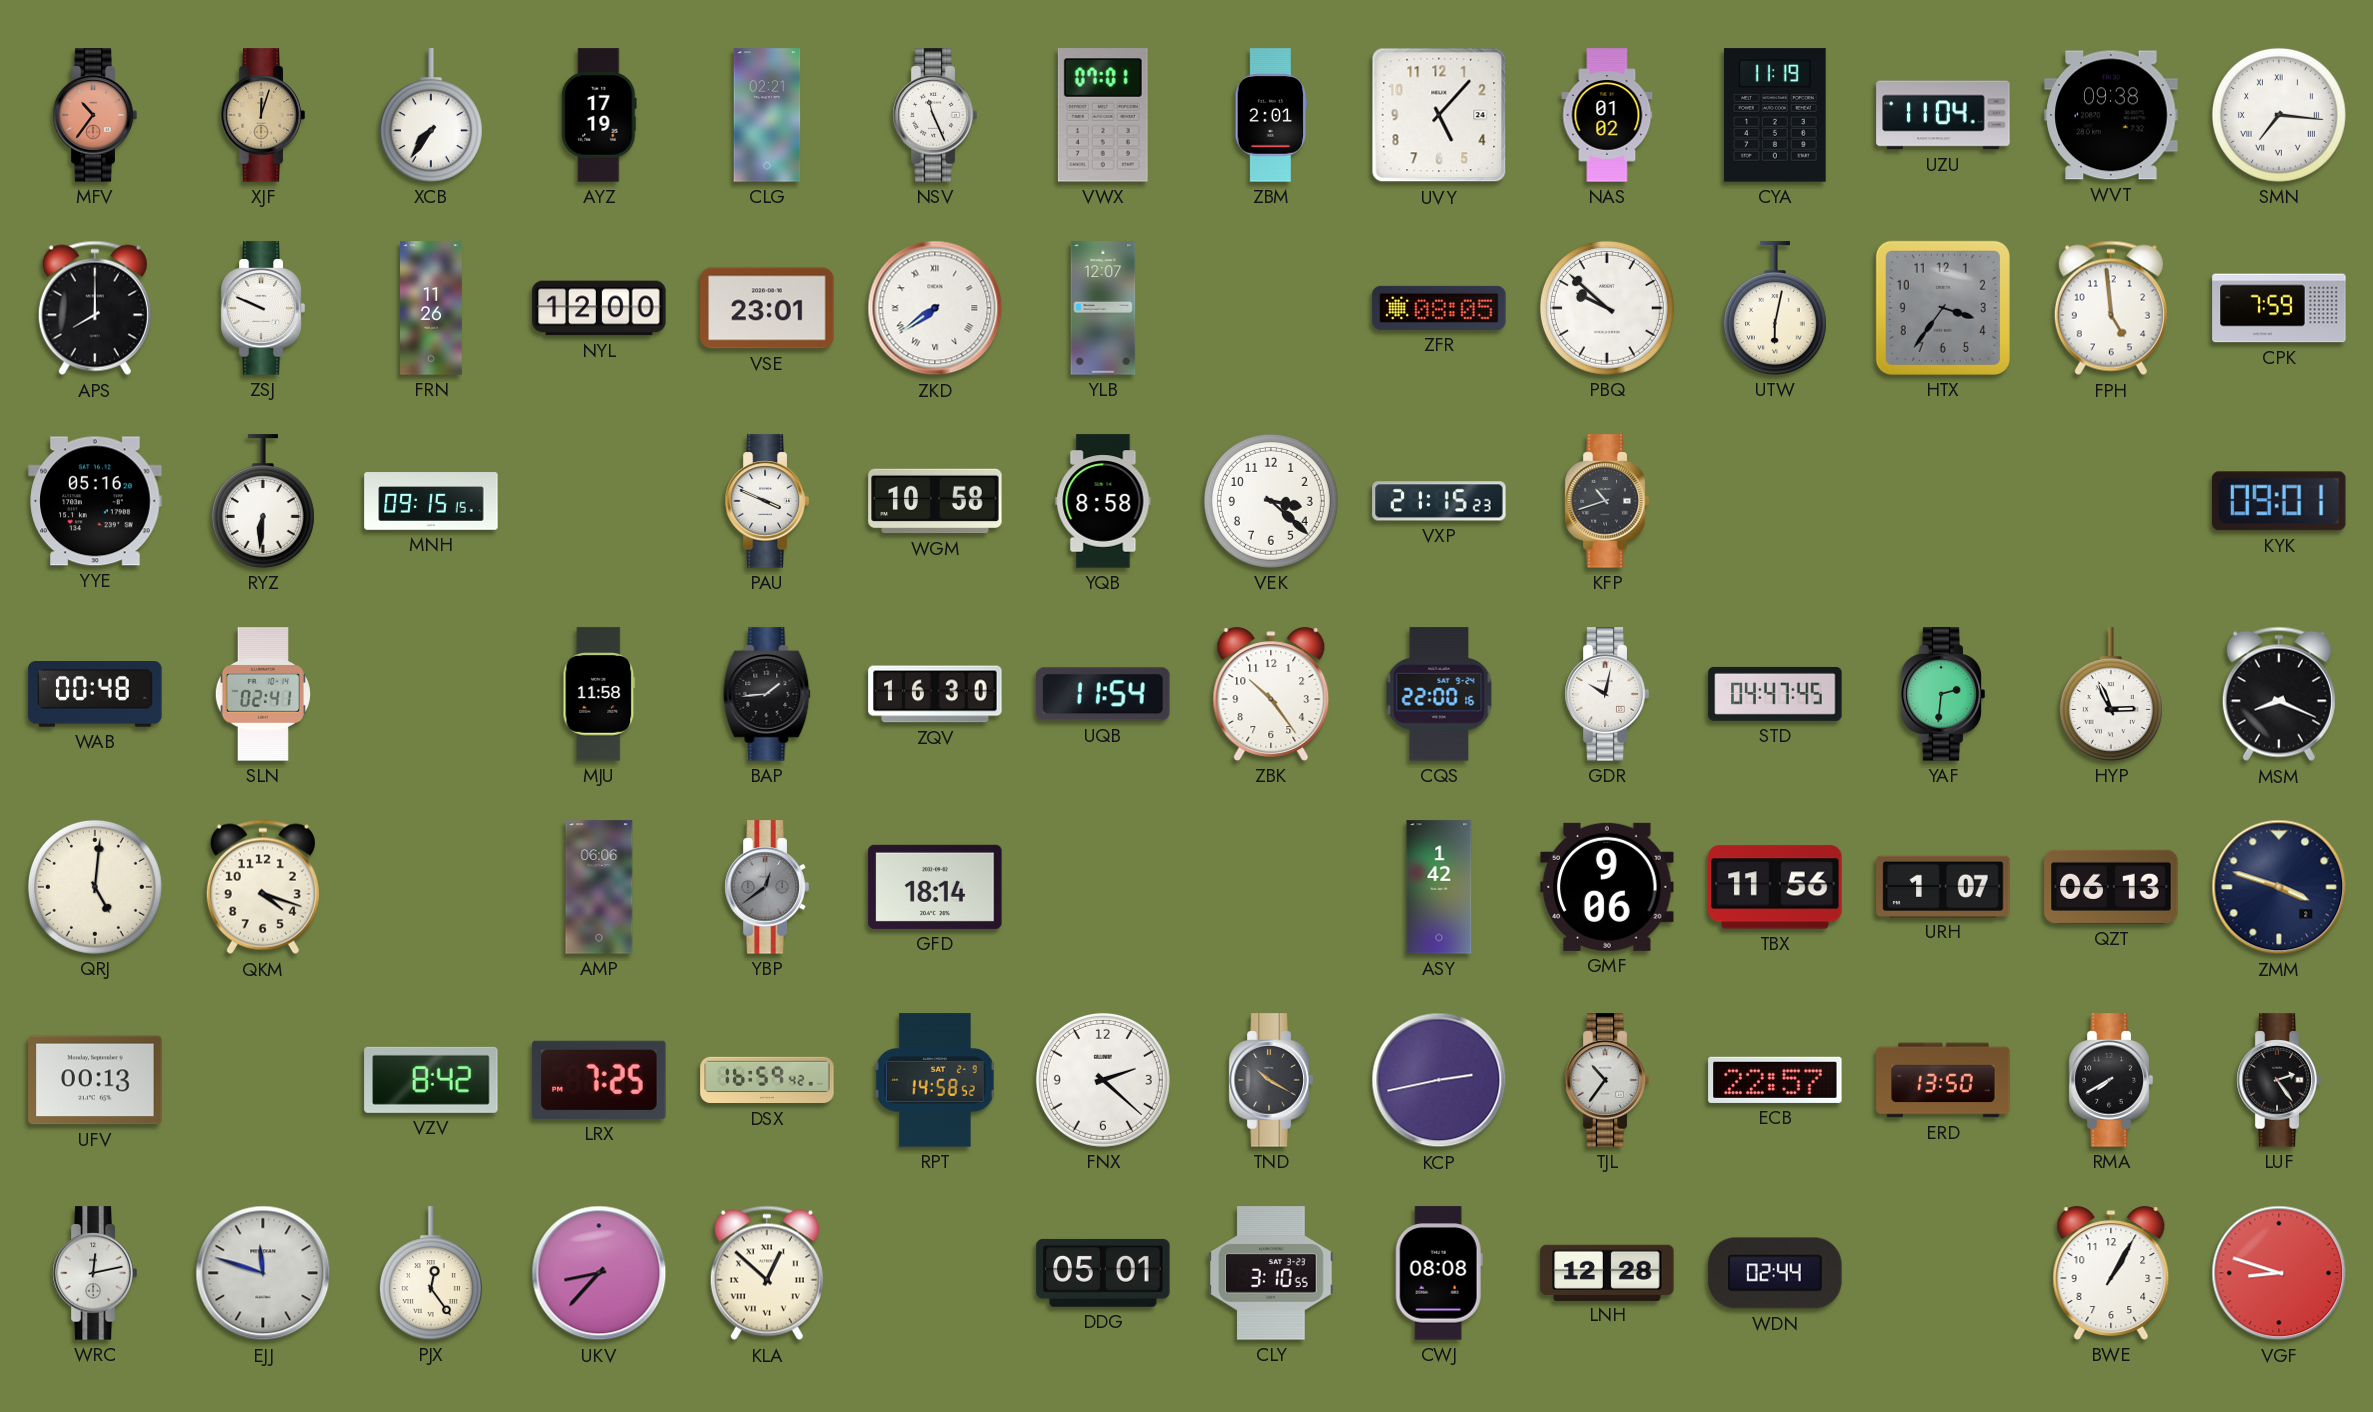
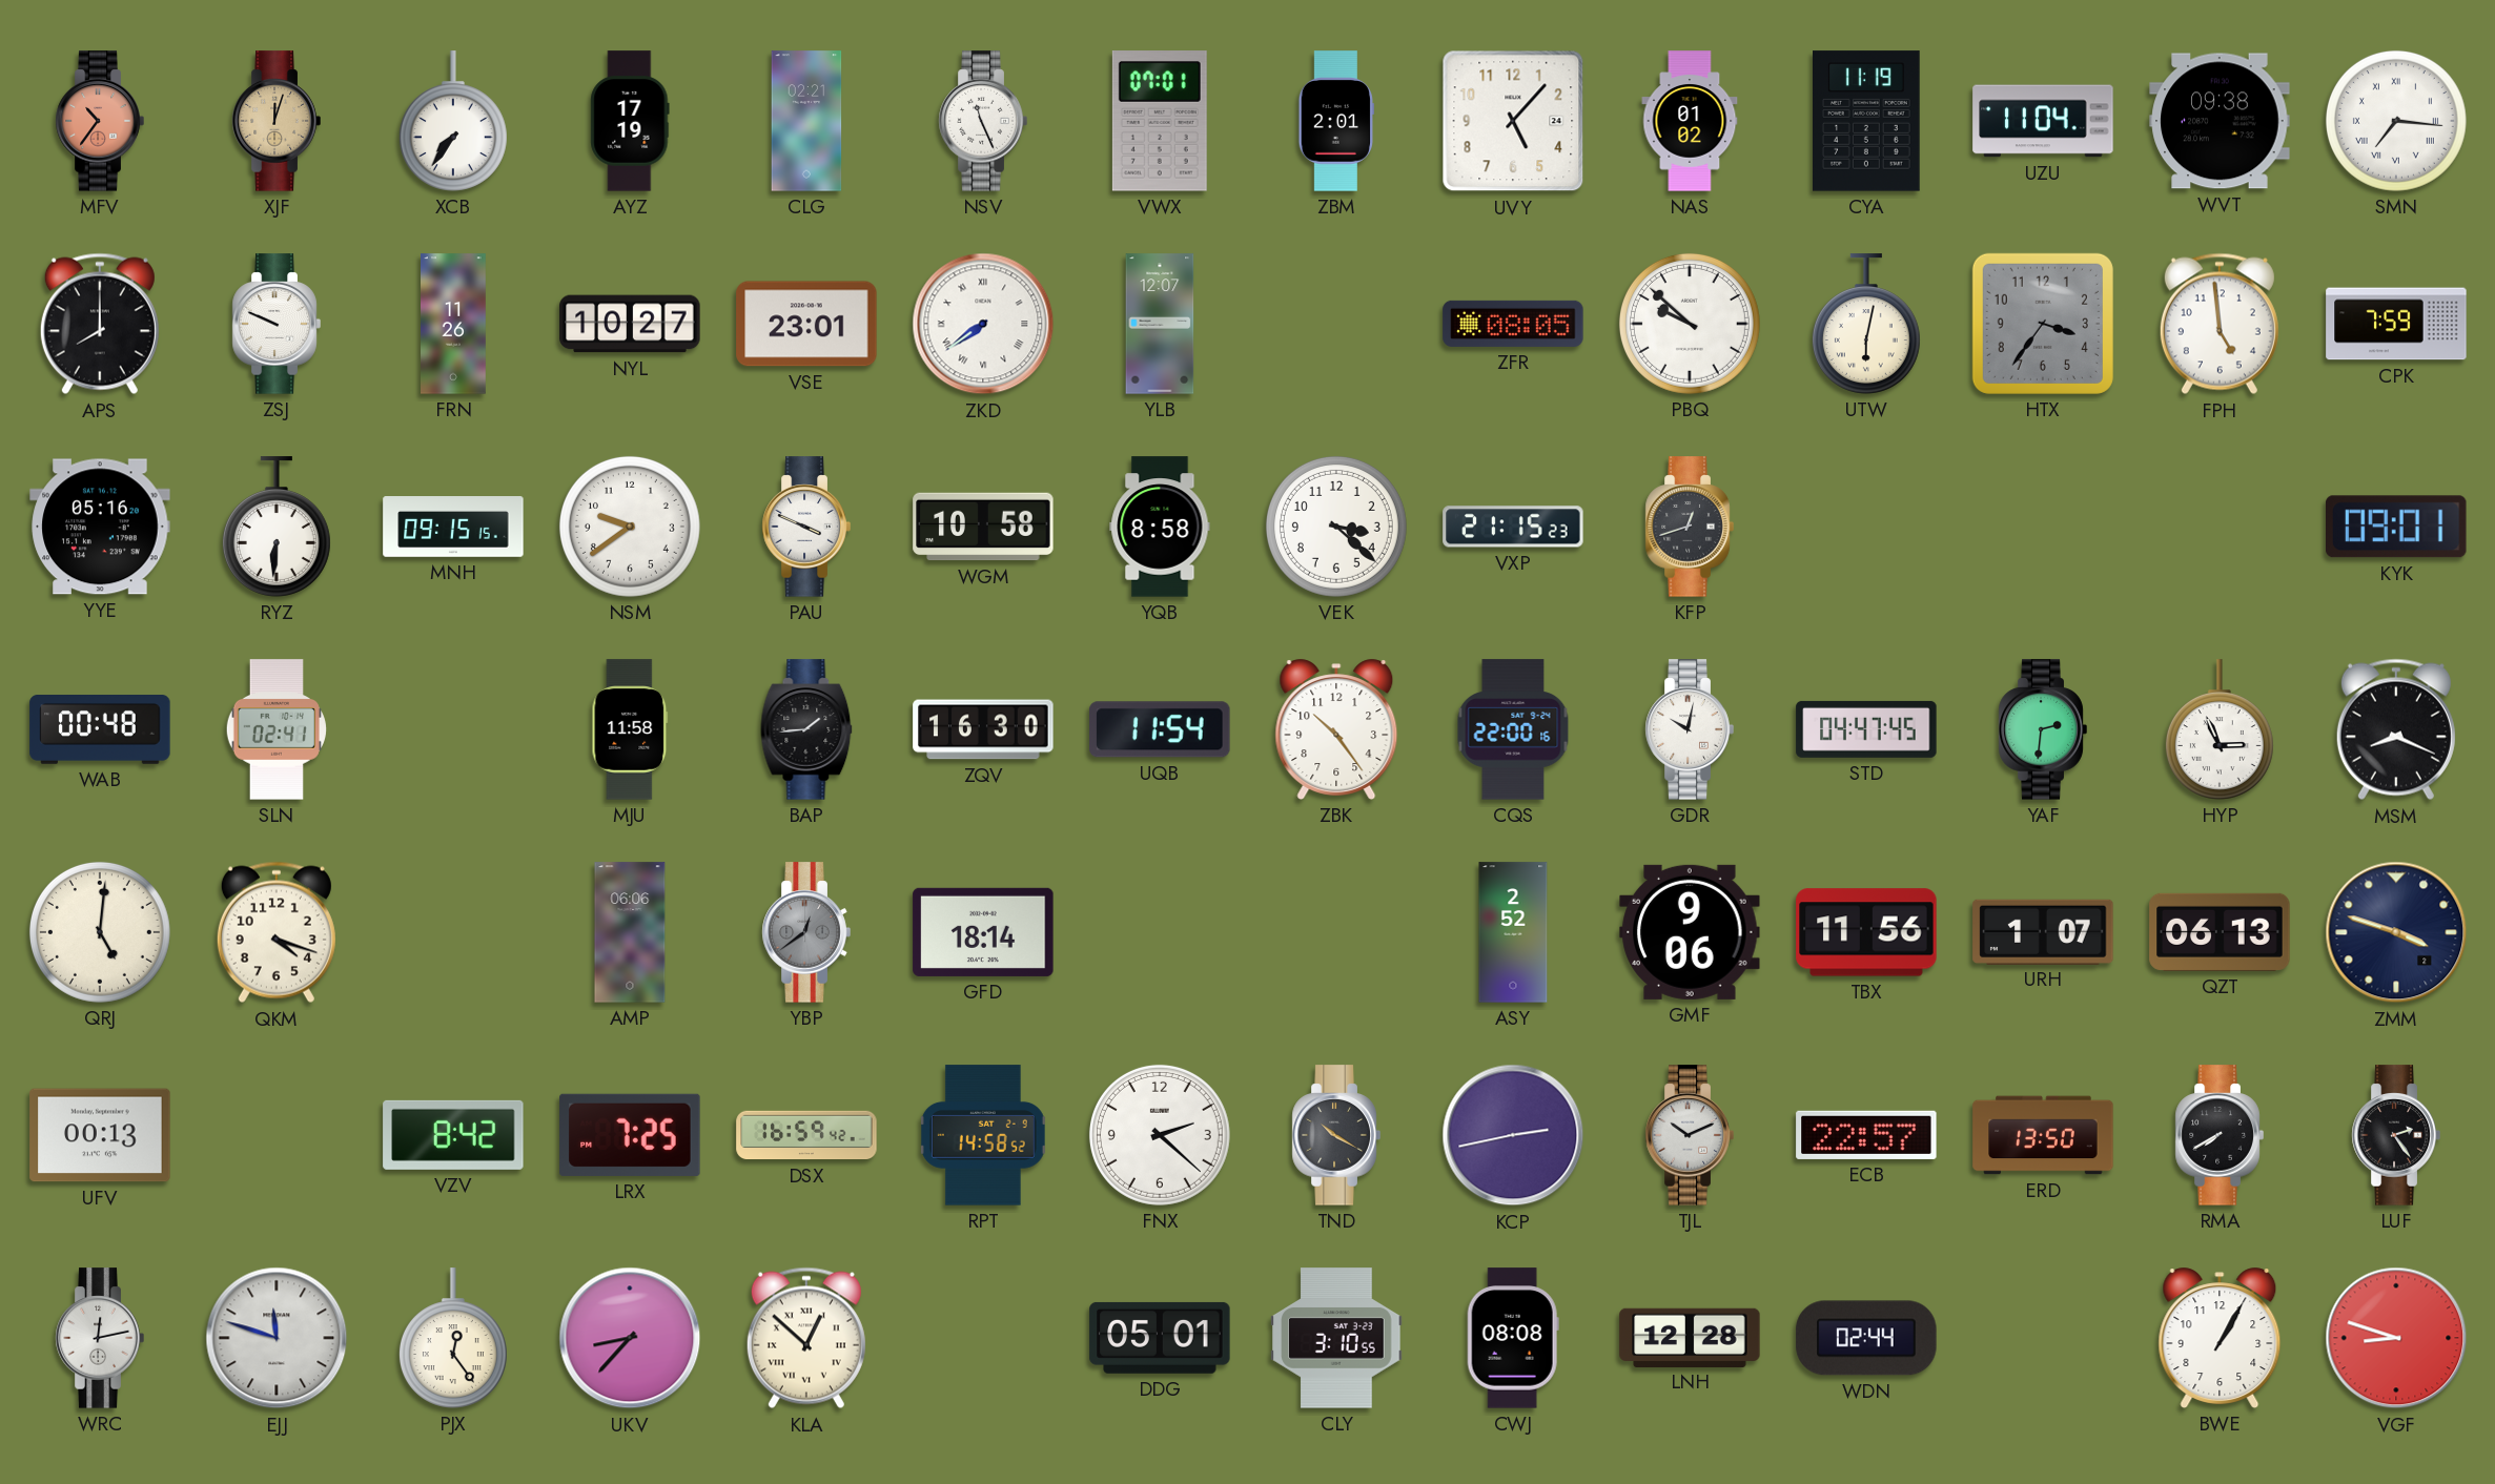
NYL: 12:00 -> 10:27
NSM: none -> 9:39
KFP: 10:42 -> 12:42
ASY: 1:42 -> 2:52
TJL: 10:36 -> 10:11
